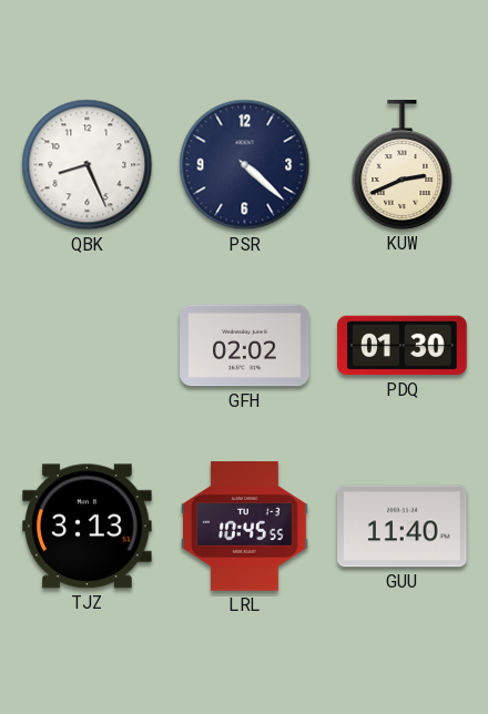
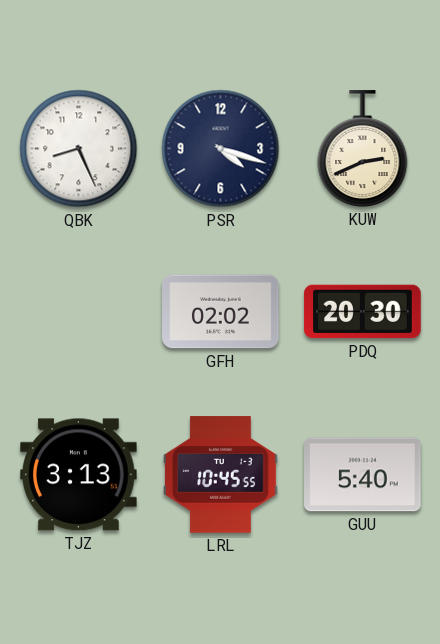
PSR: 4:22 -> 4:18
PDQ: 01:30 -> 20:30
GUU: 11:40 -> 5:40
